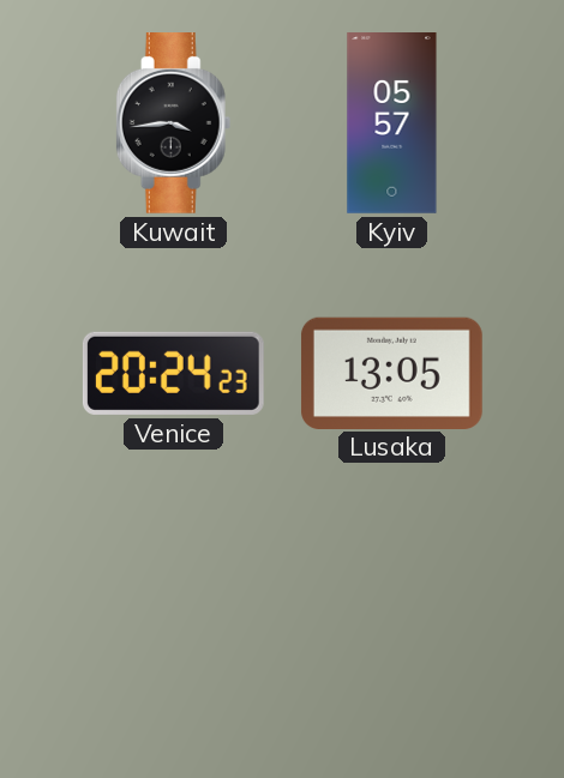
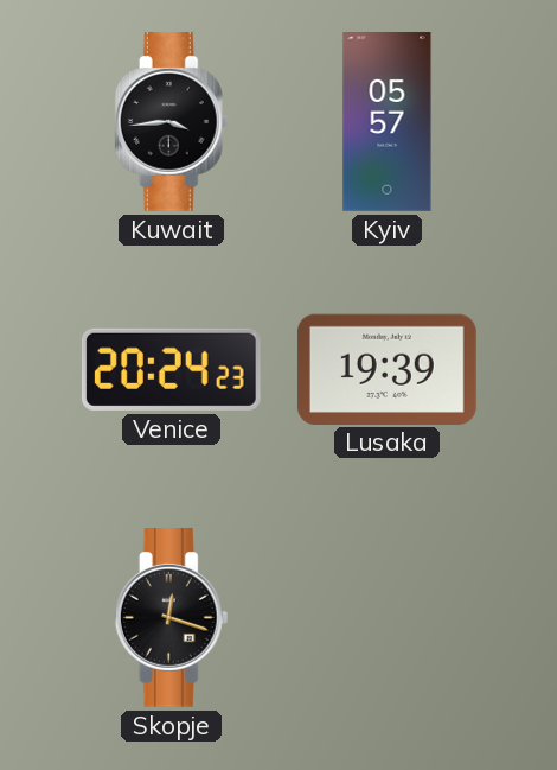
Lusaka: 13:05 -> 19:39
Skopje: none -> 12:18
